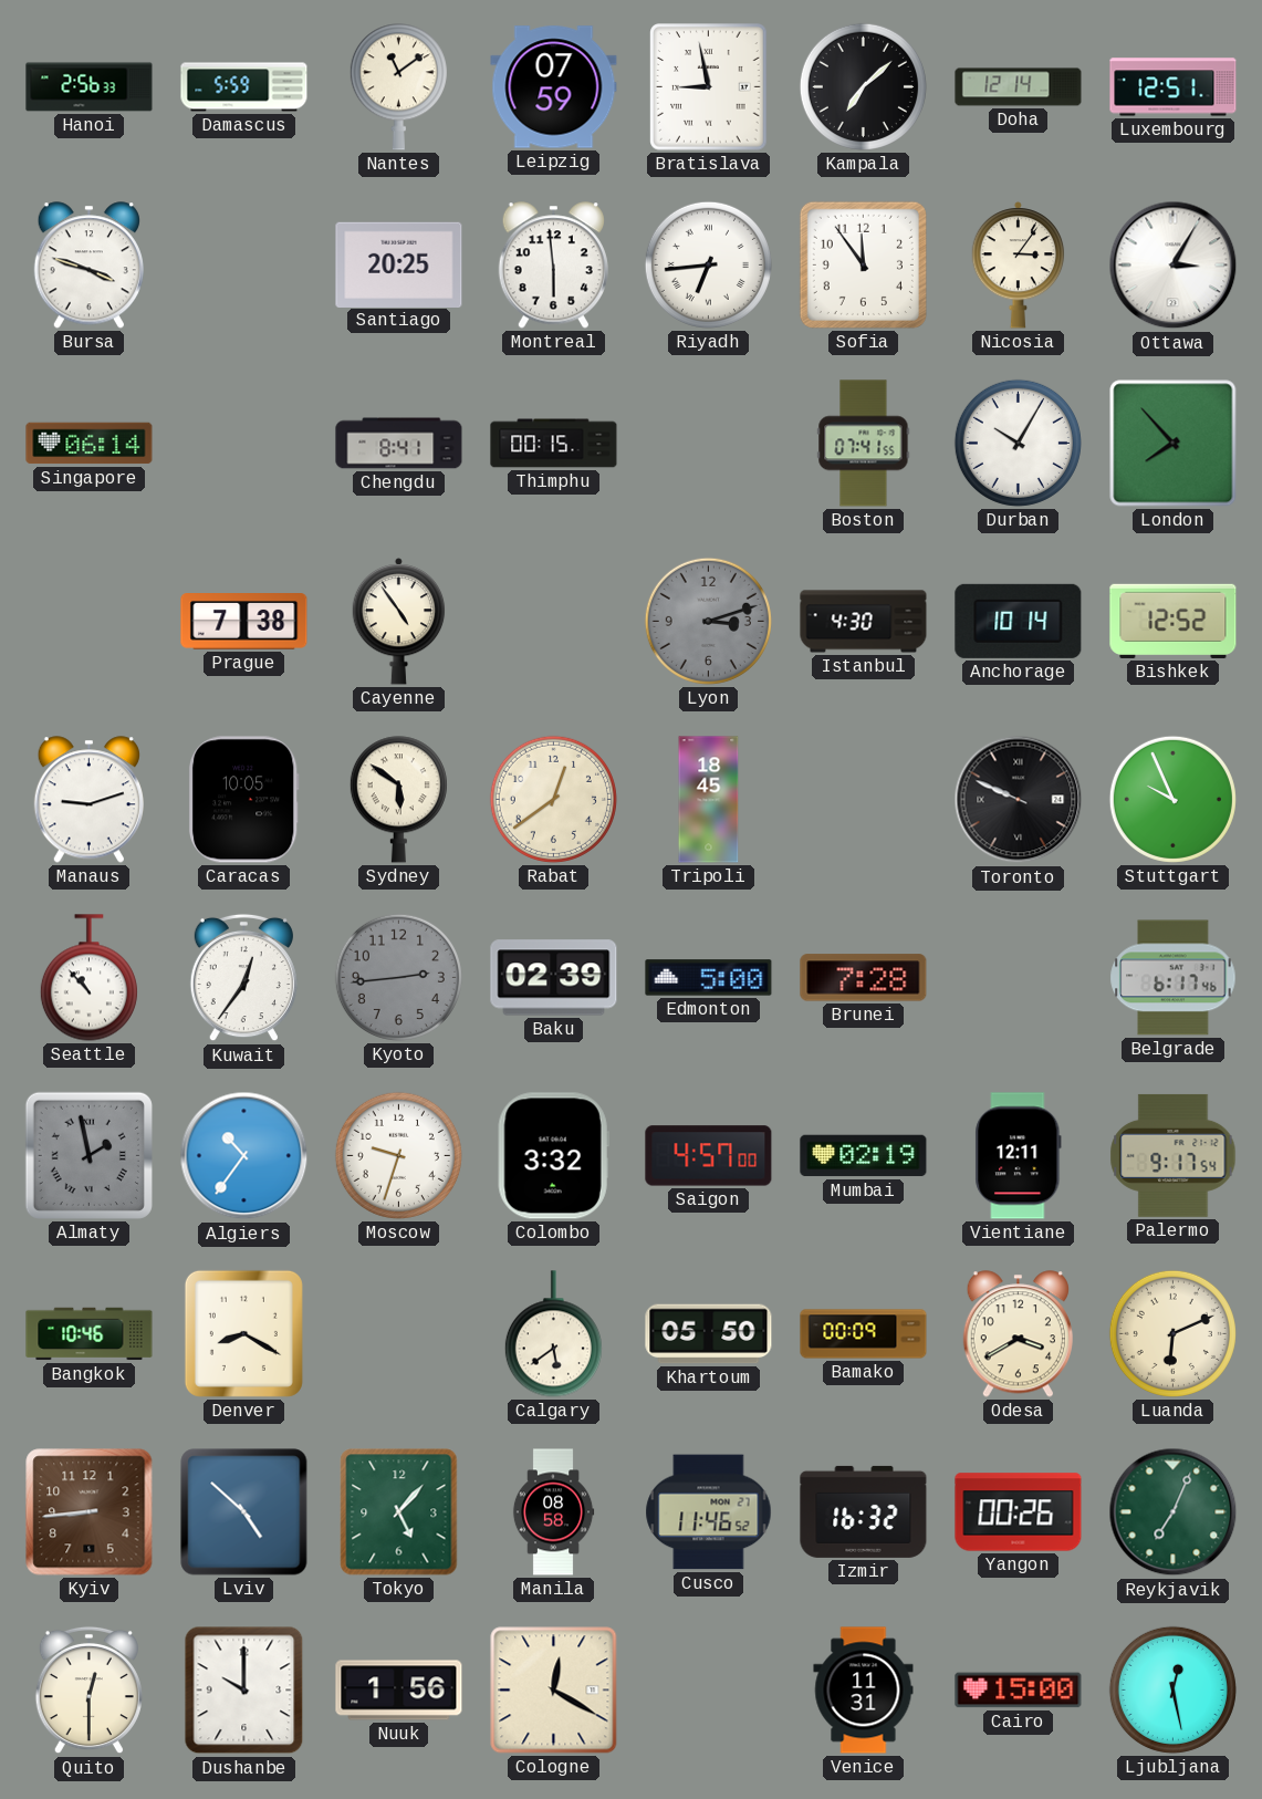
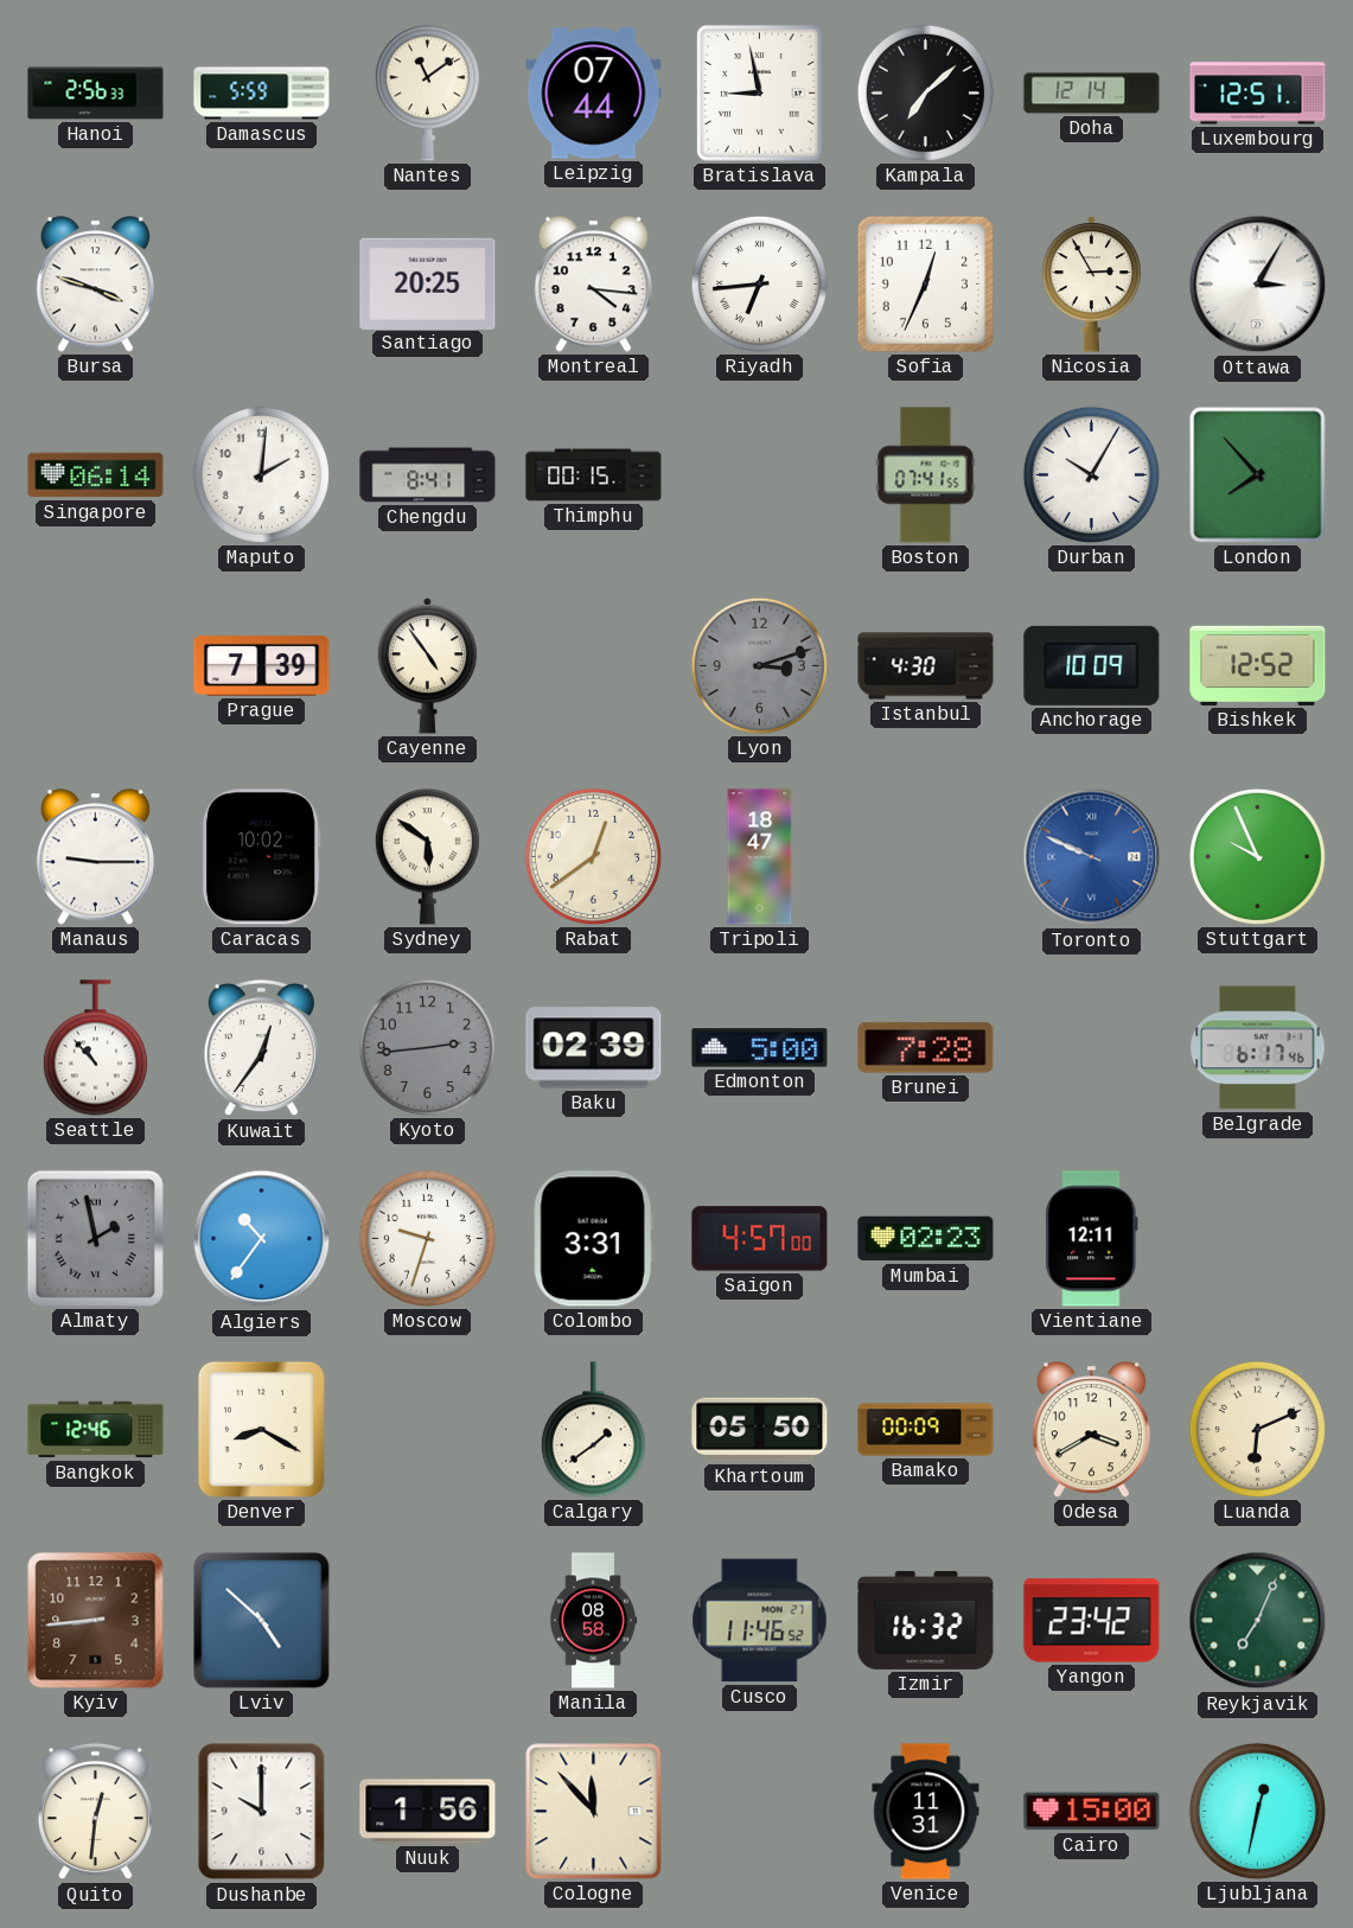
Leipzig: 07:59 -> 07:44
Montreal: 5:59 -> 4:16
Sofia: 11:54 -> 12:34
Nicosia: 3:06 -> 2:55
Maputo: none -> 2:01
Prague: 7:38 -> 7:39
Anchorage: 10:14 -> 10:09
Manaus: 9:12 -> 9:15
Caracas: 10:05 -> 10:02
Tripoli: 18:45 -> 18:47
Toronto dial: black -> blue
Colombo: 3:32 -> 3:31
Mumbai: 02:19 -> 02:23
Palermo: 9:17 -> none
Bangkok: 10:46 -> 12:46
Calgary: 5:39 -> 1:39
Tokyo: 5:07 -> none
Yangon: 00:26 -> 23:42
Quito: 12:30 -> 12:31
Cologne: 12:20 -> 11:53
Ljubljana: 12:28 -> 12:32
